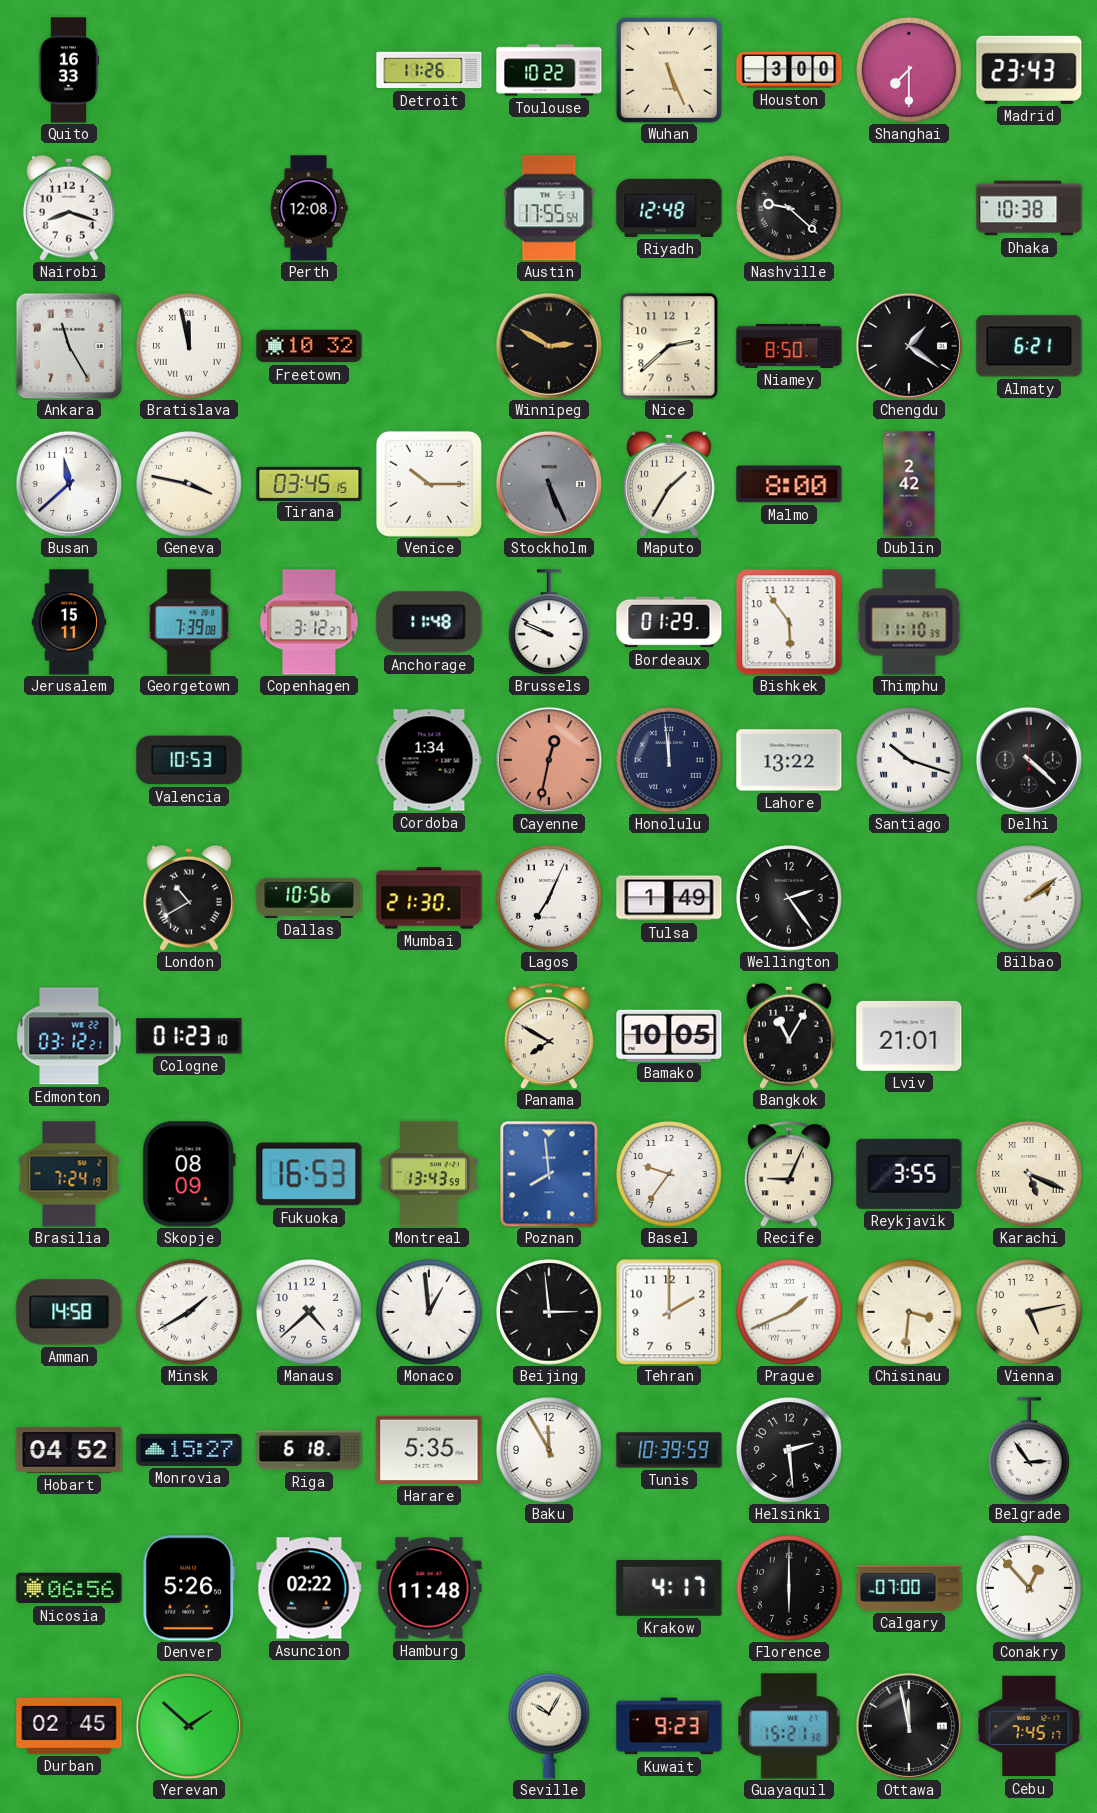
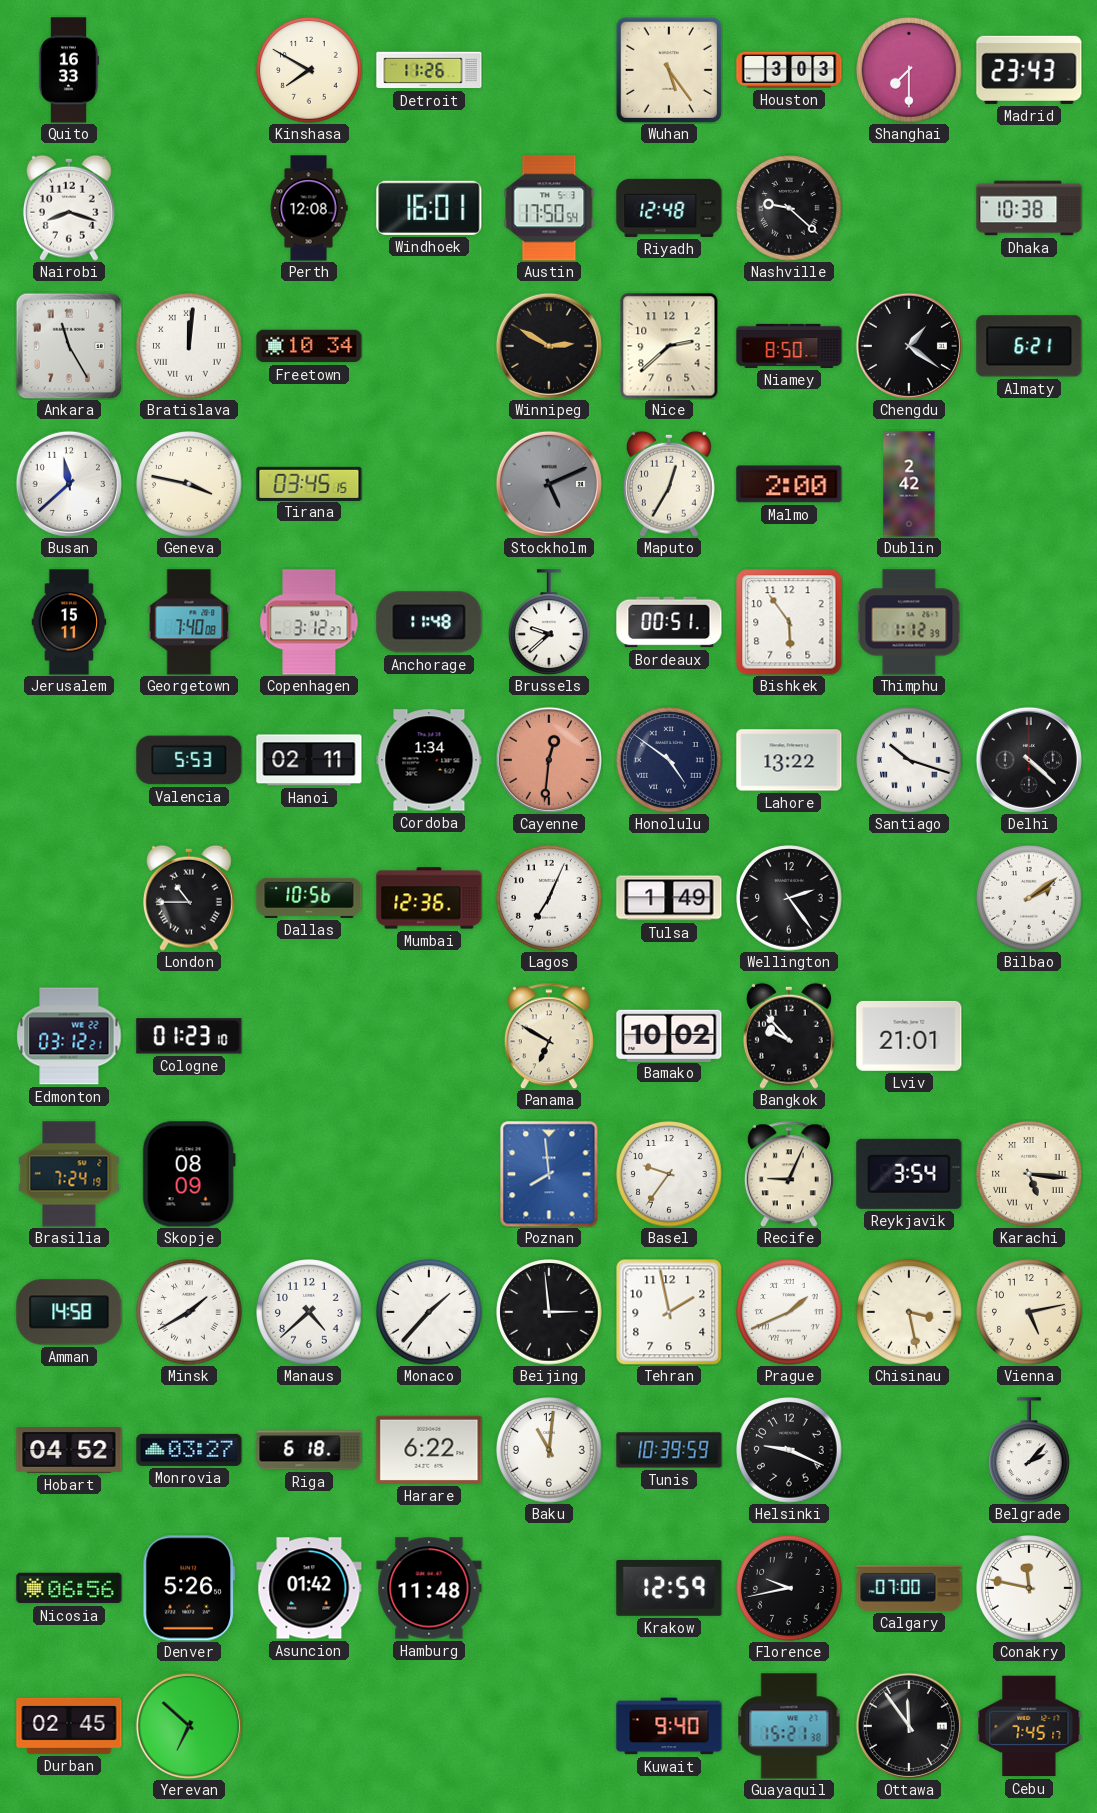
Kinshasa: none -> 7:50
Toulouse: 10:22 -> none
Wuhan: 5:26 -> 5:24
Houston: 3:00 -> 3:03
Windhoek: none -> 16:01
Austin: 17:55 -> 17:50
Bratislava: 11:58 -> 12:01
Freetown: 10:32 -> 10:34
Venice: 10:15 -> none
Stockholm: 5:26 -> 5:11
Maputo: 1:35 -> 12:35
Malmo: 8:00 -> 2:00
Georgetown: 7:39 -> 7:40
Brussels: 9:49 -> 9:38
Bordeaux: 01:29 -> 00:51
Thimphu: 11:10 -> 1:12
Valencia: 10:53 -> 5:53
Hanoi: none -> 02:11
Cayenne: 12:32 -> 12:31
Honolulu: 11:59 -> 4:51
London: 10:40 -> 10:45
Mumbai: 21:30 -> 12:36
Panama: 7:50 -> 6:50
Bamako: 10:05 -> 10:02
Bangkok: 11:05 -> 9:53
Fukuoka: 16:53 -> none
Montreal: 13:43 -> none
Reykjavik: 3:55 -> 3:54
Karachi: 5:19 -> 5:16
Monaco: 12:59 -> 1:37
Tehran: 2:00 -> 1:58
Chisinau: 3:31 -> 3:28
Monrovia: 15:27 -> 03:27
Harare: 5:35 -> 6:22
Baku: 11:55 -> 11:01
Helsinki: 2:29 -> 9:19
Belgrade: 2:54 -> 2:07
Asuncion: 02:22 -> 01:42
Krakow: 4:17 -> 12:59
Florence: 6:00 -> 9:43
Conakry: 12:53 -> 11:47
Yerevan: 1:52 -> 6:52
Seville: 10:05 -> none
Kuwait: 9:23 -> 9:40
Ottawa: 11:58 -> 11:54
